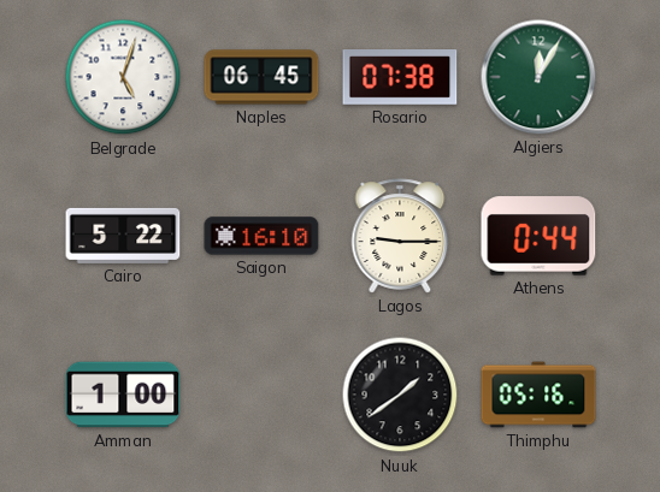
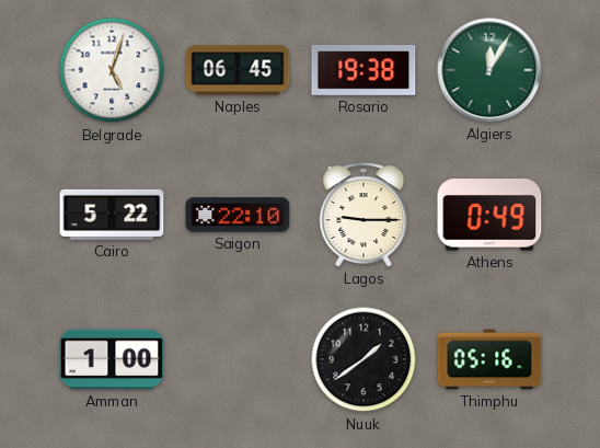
Rosario: 07:38 -> 19:38
Saigon: 16:10 -> 22:10
Athens: 0:44 -> 0:49
